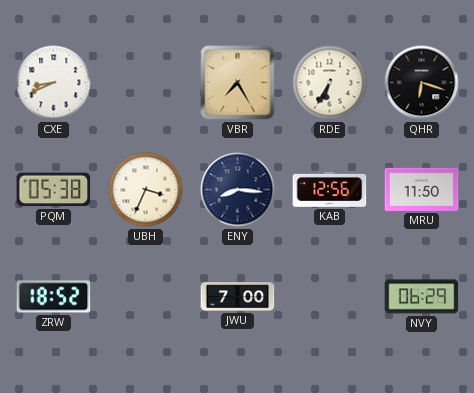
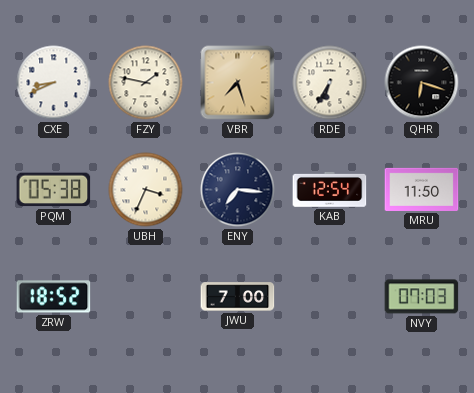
FZY: none -> 1:47
VBR: 7:25 -> 7:27
ENY: 8:16 -> 7:16
KAB: 12:56 -> 12:54
NVY: 06:29 -> 07:03
